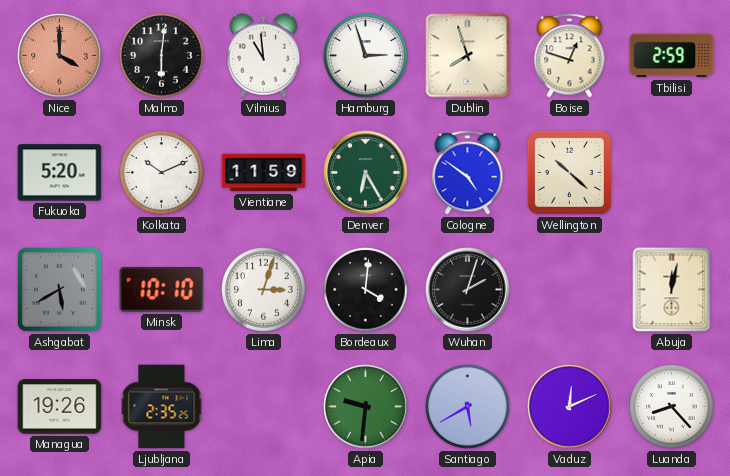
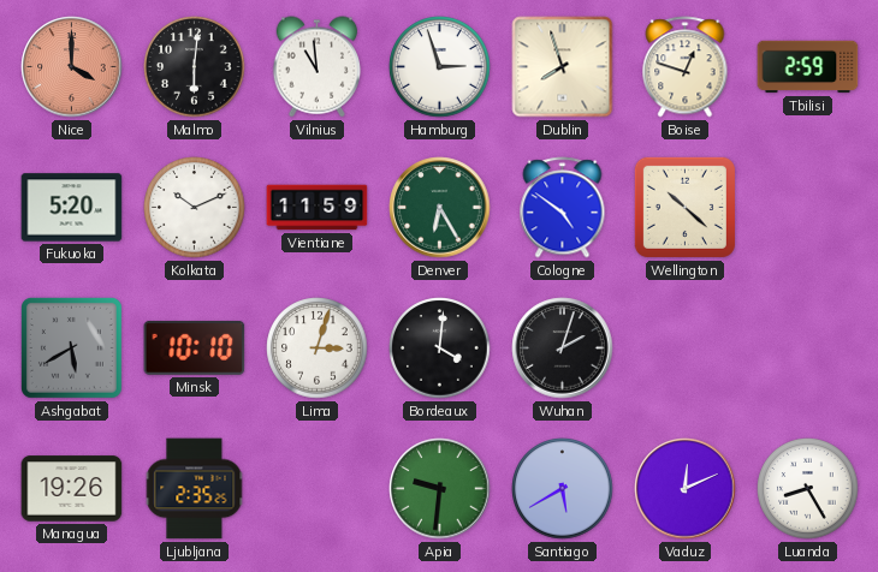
Abuja: 12:02 -> none
Luanda: 8:23 -> 8:25
